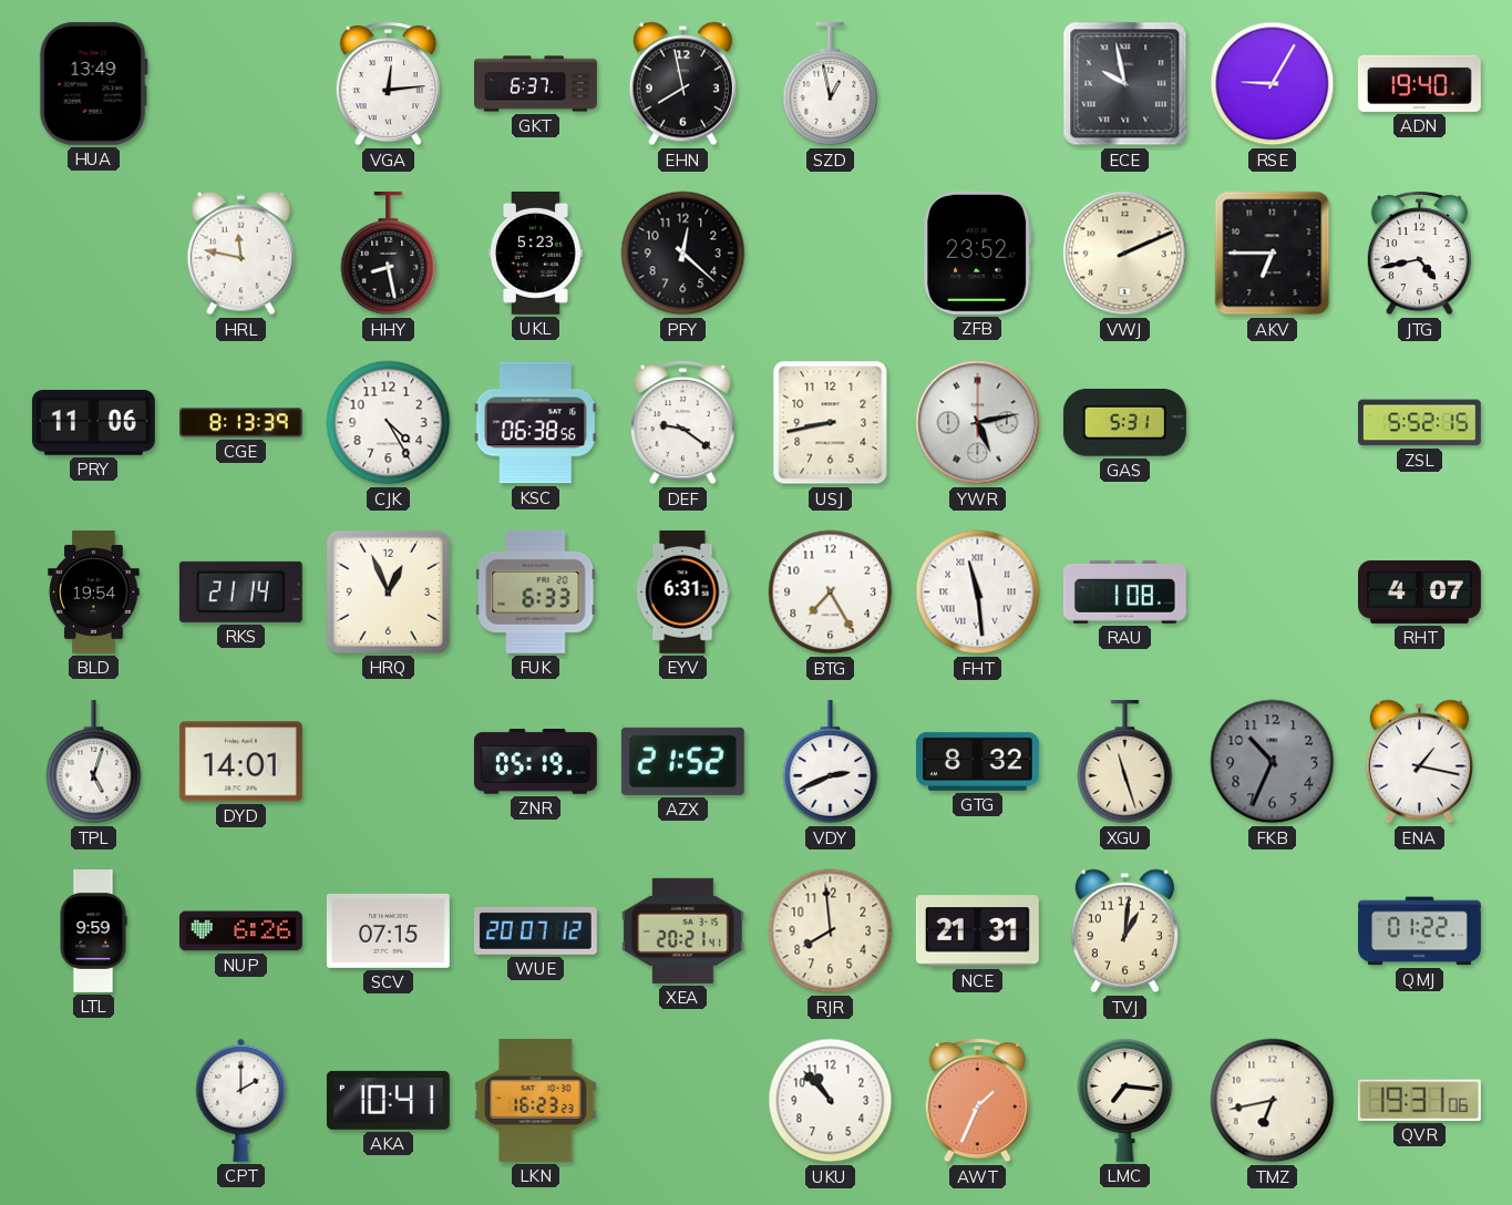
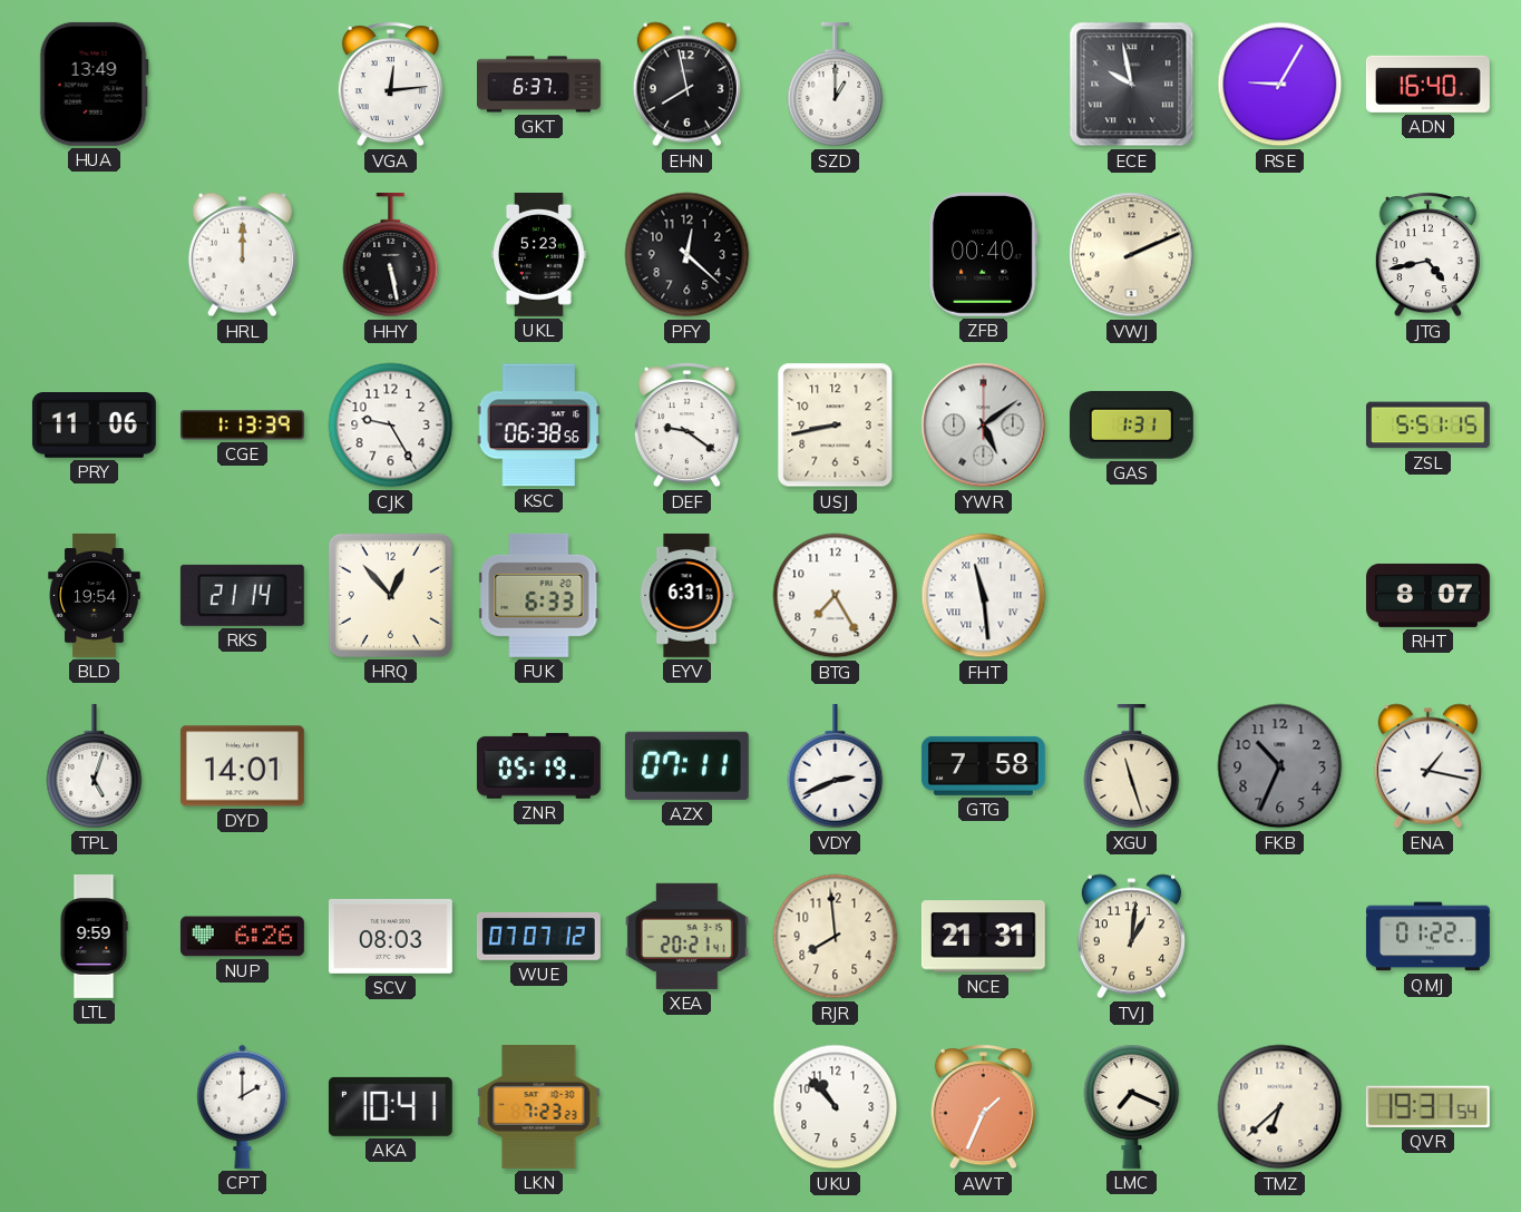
SZD: 12:58 -> 1:00
ADN: 19:40 -> 16:40
HRL: 11:47 -> 12:00
HHY: 8:28 -> 5:28
ZFB: 23:52 -> 00:40
AKV: 6:45 -> none
CGE: 8:13 -> 1:13
CJK: 4:25 -> 9:25
YWR: 5:13 -> 5:09
GAS: 5:31 -> 1:31
ZSL: 5:52 -> 5:51
HRQ: 12:56 -> 12:53
RAU: 1:08 -> none
RHT: 4:07 -> 8:07
AZX: 21:52 -> 07:11
GTG: 8:32 -> 7:58
SCV: 07:15 -> 08:03
WUE: 20:07 -> 07:07
LKN: 16:23 -> 7:23
LMC: 7:16 -> 7:19
TMZ: 6:43 -> 6:38
QVR: 19:31:06 -> 19:31:54
